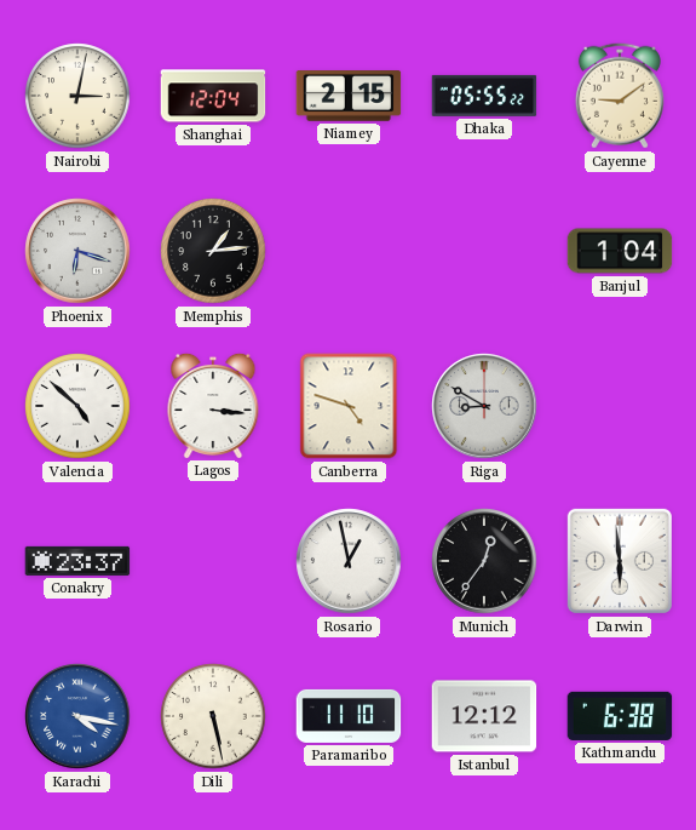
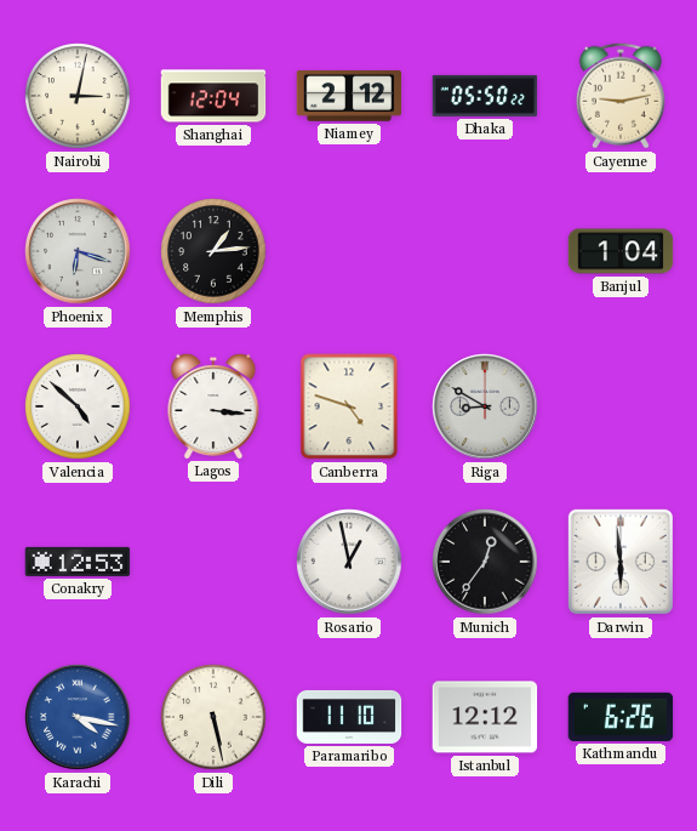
Niamey: 2:15 -> 2:12
Dhaka: 05:55 -> 05:50
Cayenne: 9:09 -> 9:13
Conakry: 23:37 -> 12:53
Kathmandu: 6:38 -> 6:26
